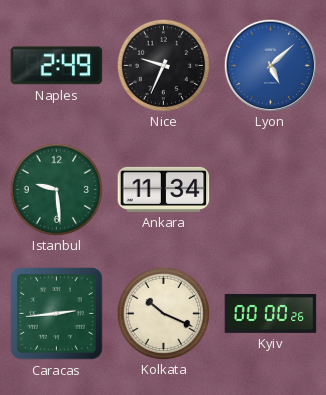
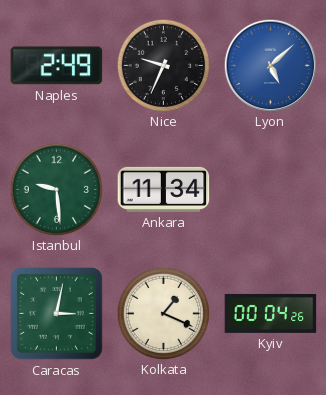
Caracas: 2:44 -> 3:02
Kolkata: 10:19 -> 1:19
Kyiv: 00:00 -> 00:04
